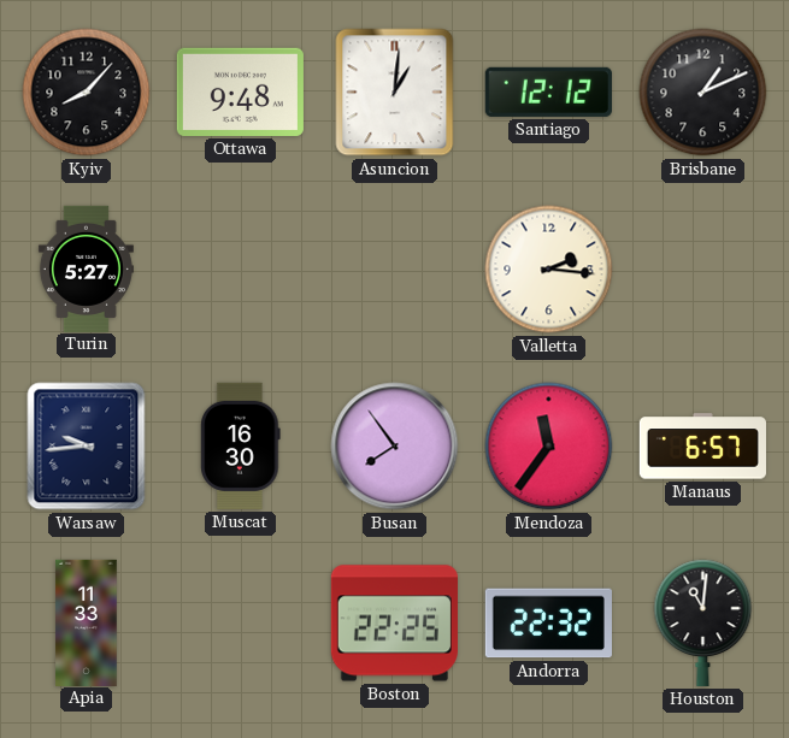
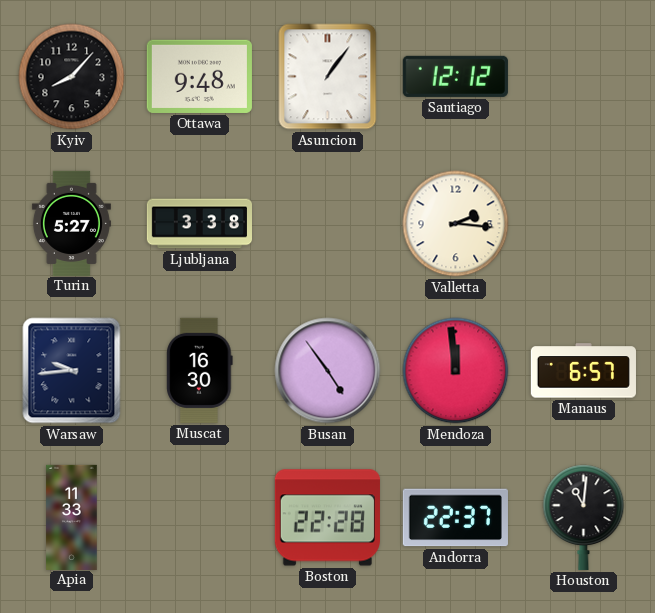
Asuncion: 1:01 -> 1:06
Brisbane: 1:11 -> none
Ljubljana: none -> 3:38
Busan: 7:54 -> 4:54
Mendoza: 11:36 -> 11:59
Boston: 22:25 -> 22:28
Andorra: 22:32 -> 22:37
